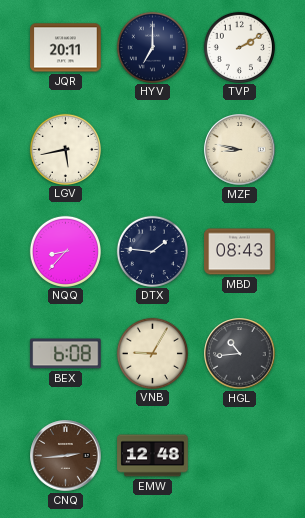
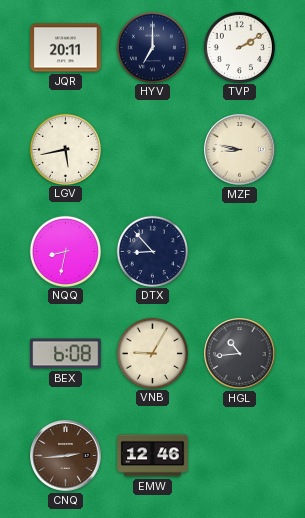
NQQ: 8:37 -> 8:32
DTX: 1:46 -> 8:53
MBD: 08:43 -> none
EMW: 12:48 -> 12:46
